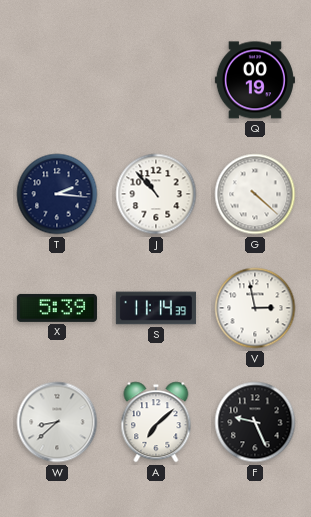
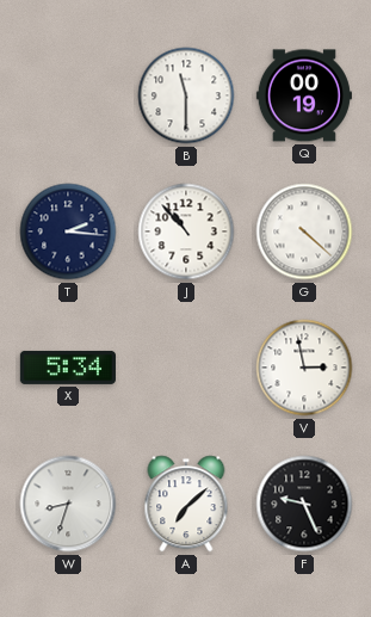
B: none -> 11:30
X: 5:39 -> 5:34
S: 11:14 -> none
W: 8:38 -> 8:33
